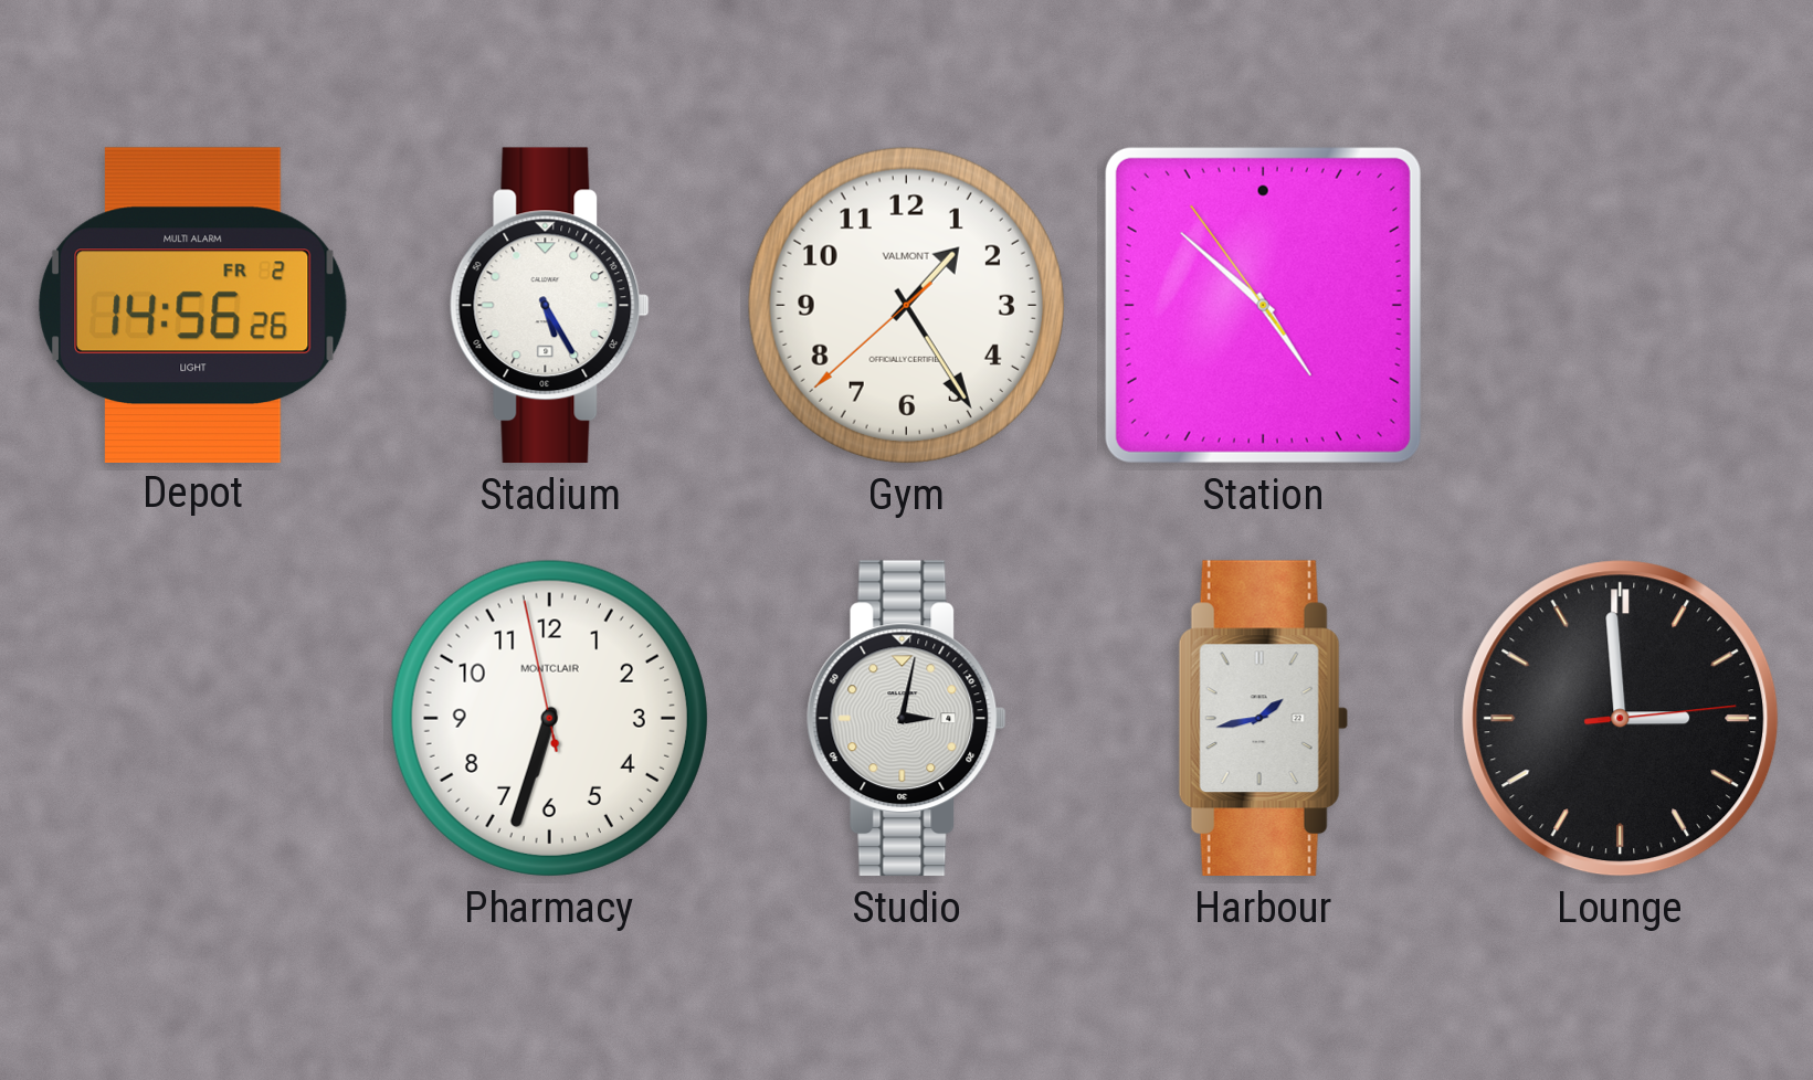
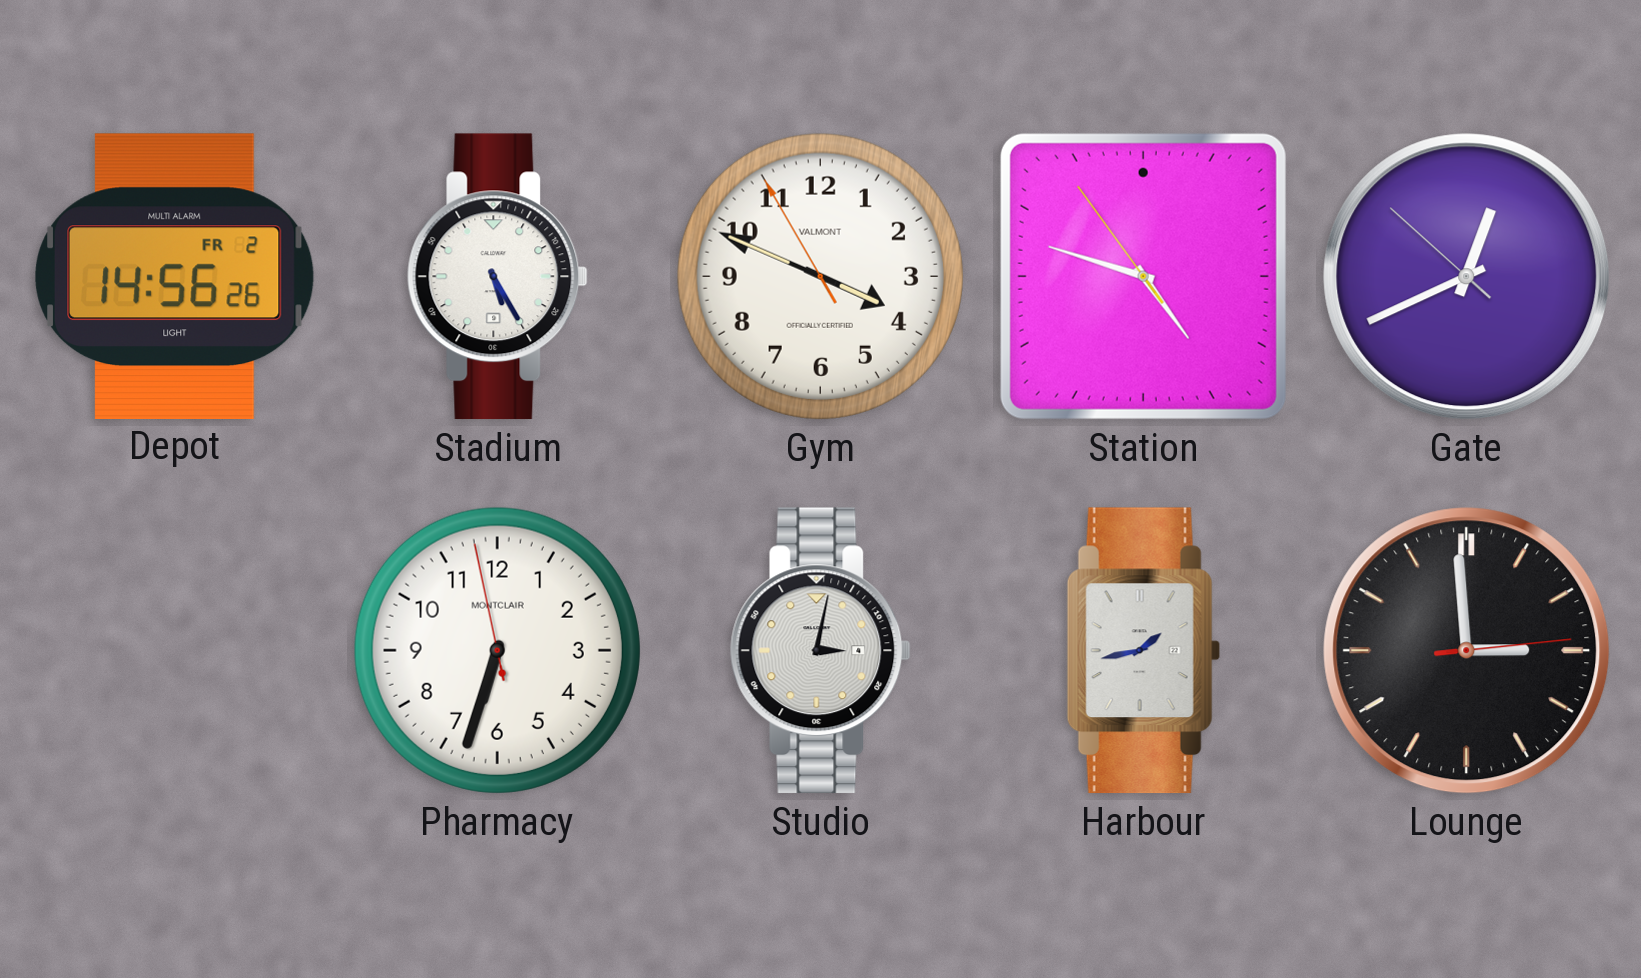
Gym: 1:24 -> 3:48
Station: 4:51 -> 4:47
Gate: none -> 12:40
